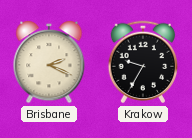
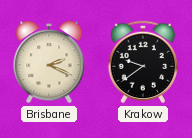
Krakow: 9:35 -> 9:39
